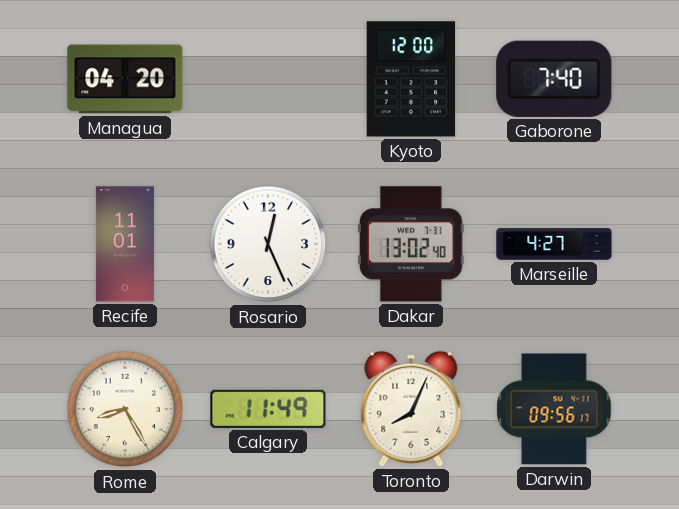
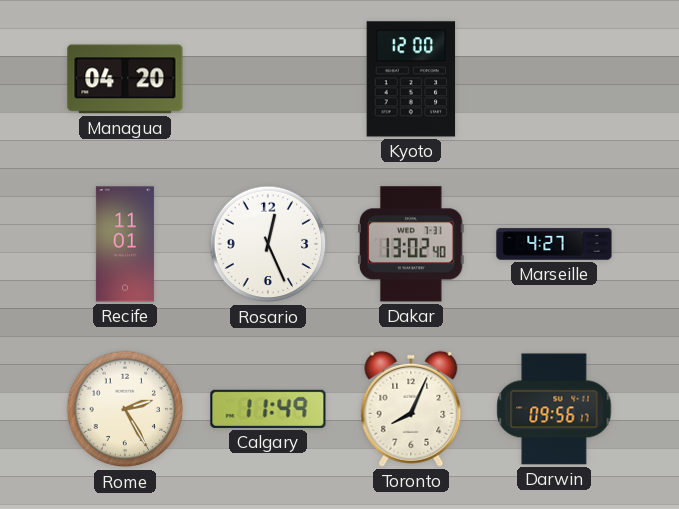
Gaborone: 7:40 -> none
Rome: 8:25 -> 2:25
